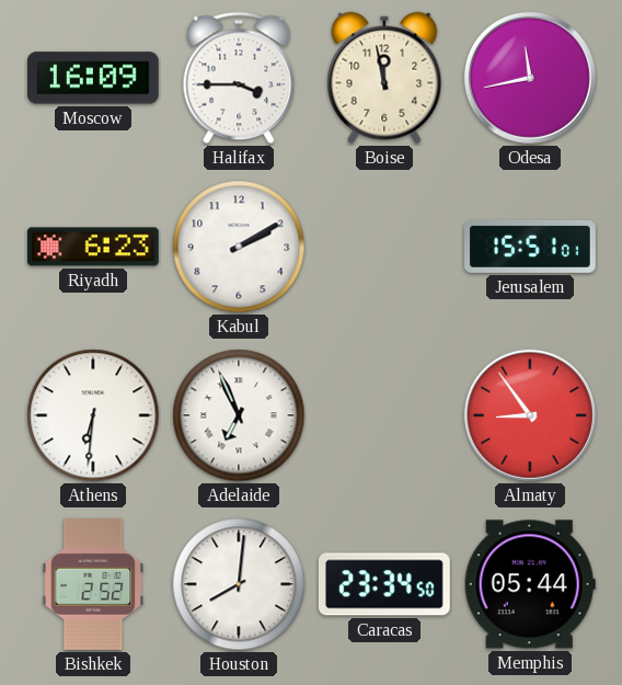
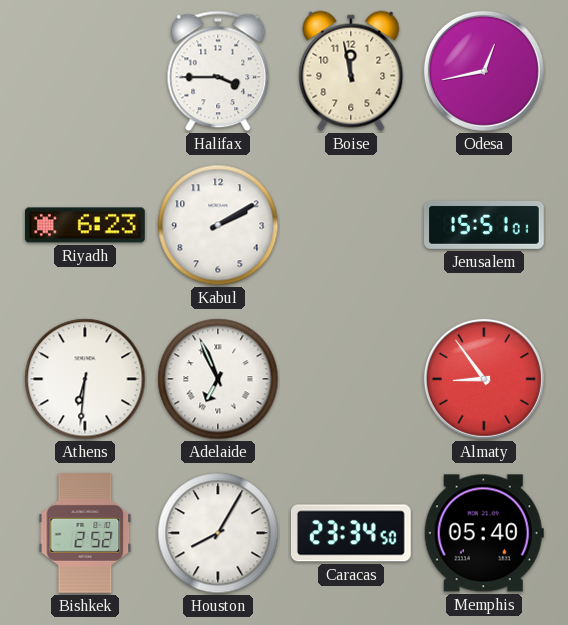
Moscow: 16:09 -> none
Odesa: 11:43 -> 12:43
Houston: 8:01 -> 8:05
Memphis: 05:44 -> 05:40
